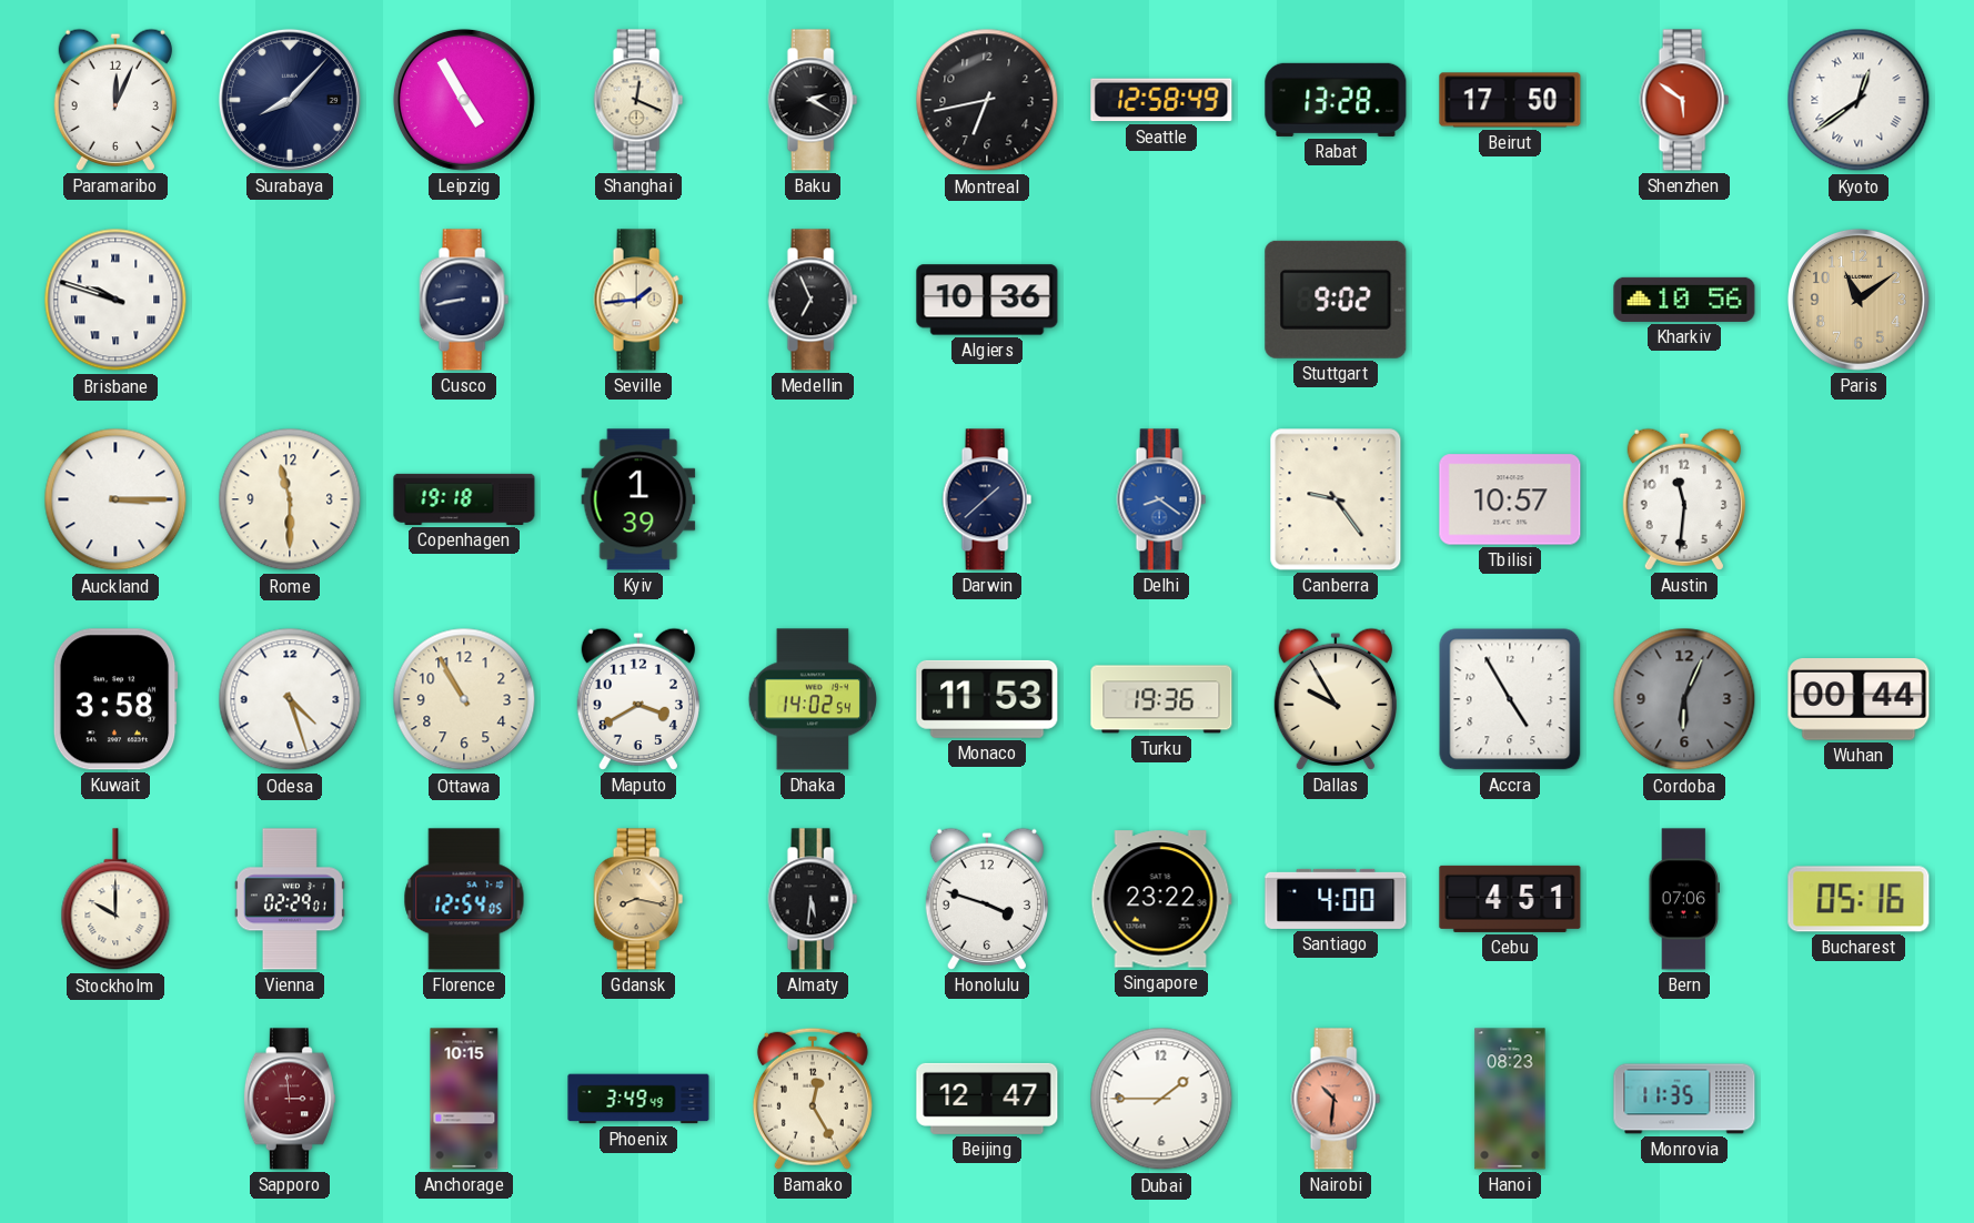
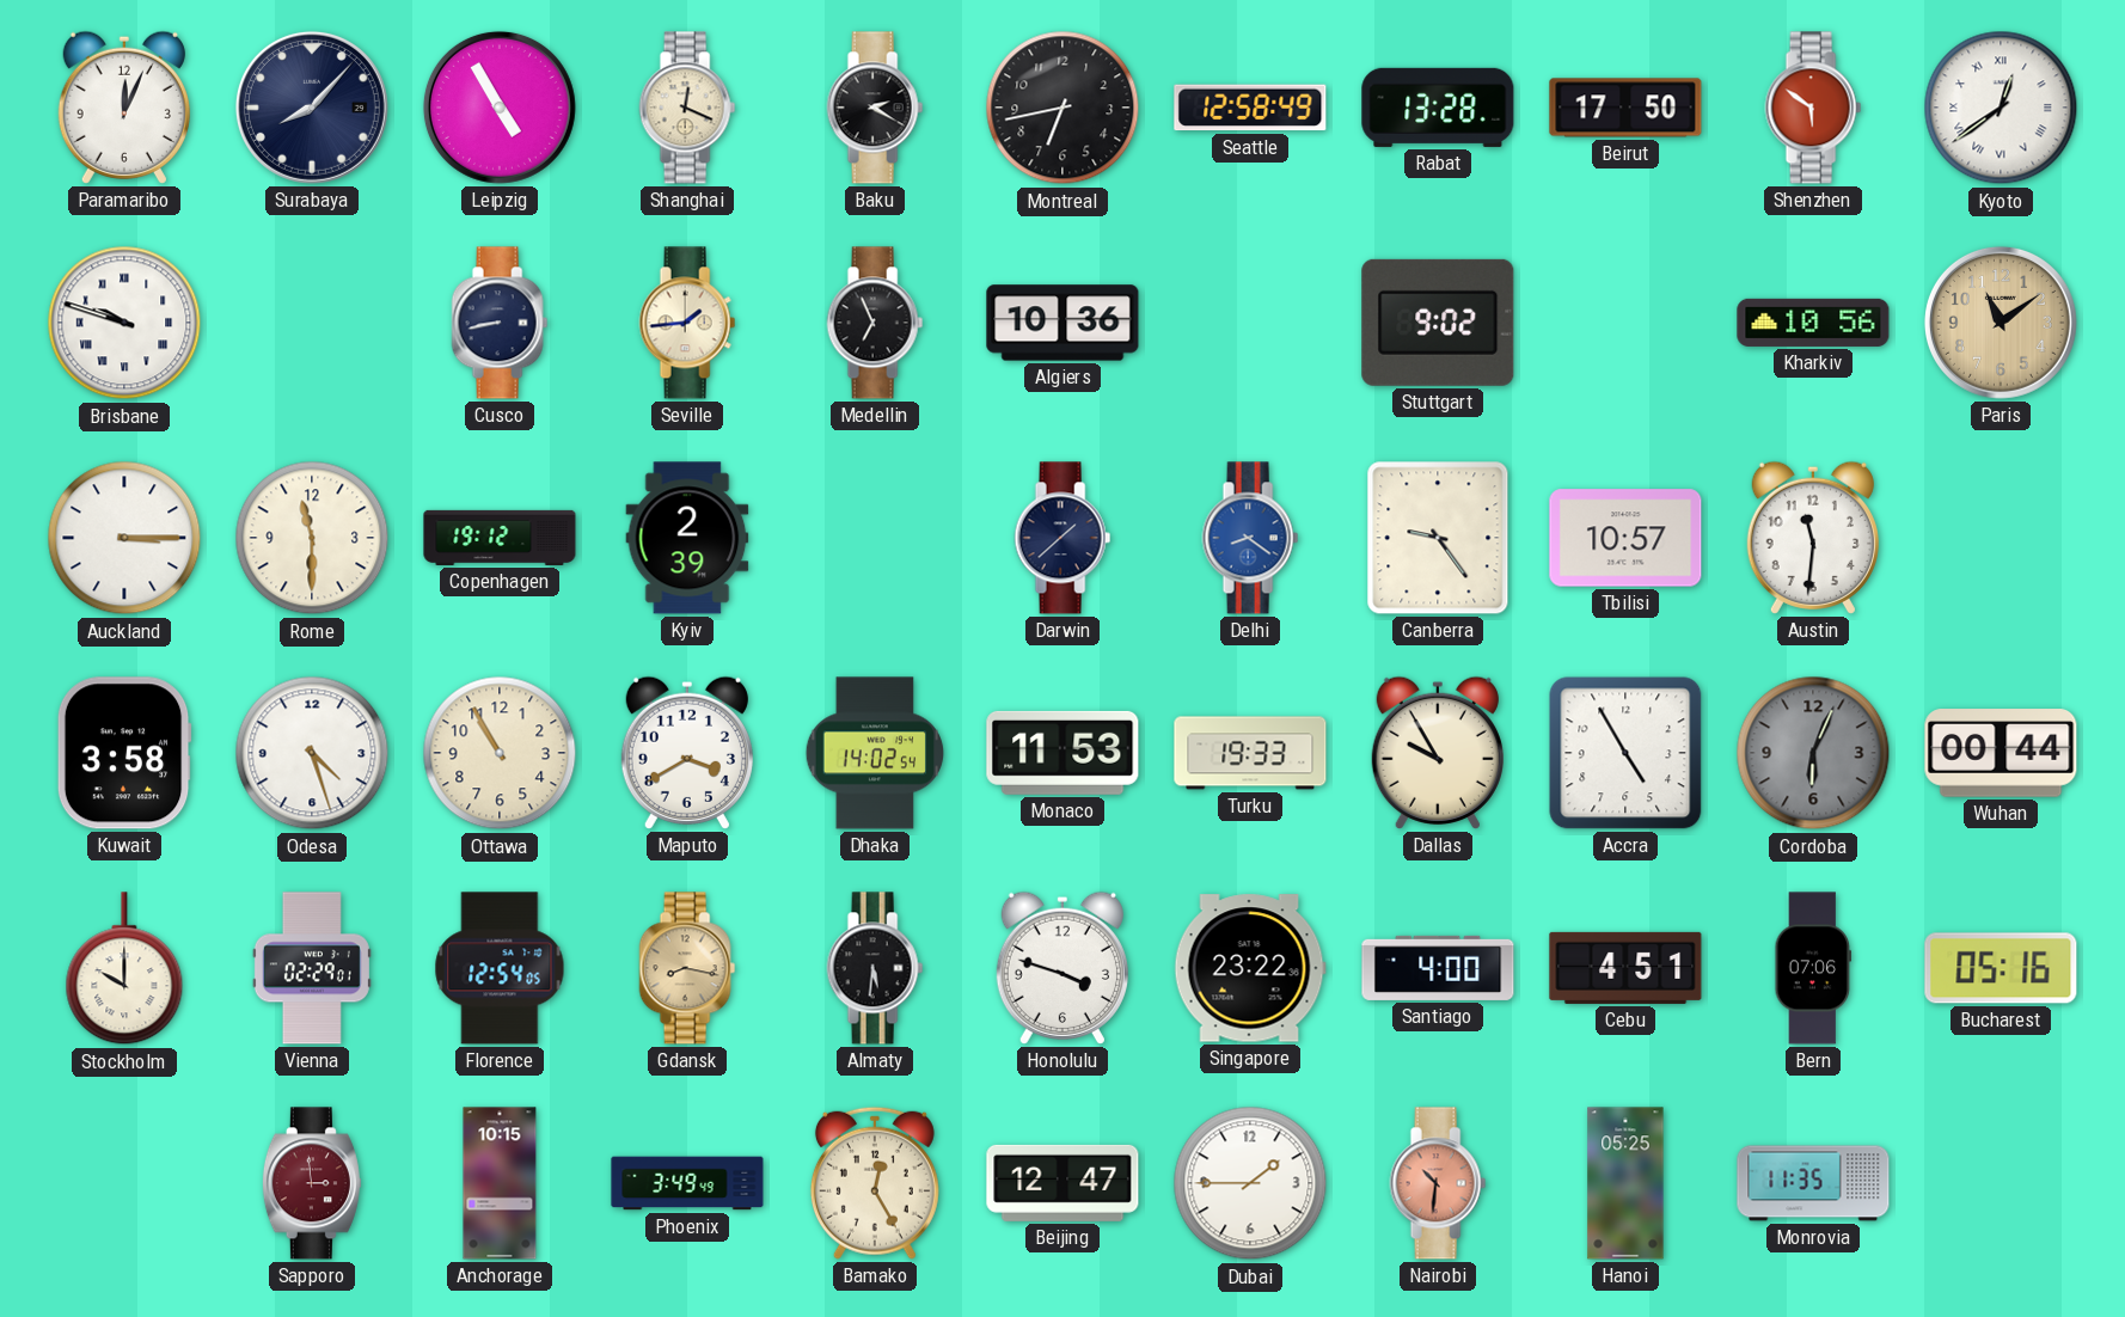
Copenhagen: 19:18 -> 19:12
Kyiv: 1:39 -> 2:39
Turku: 19:36 -> 19:33
Hanoi: 08:23 -> 05:25
